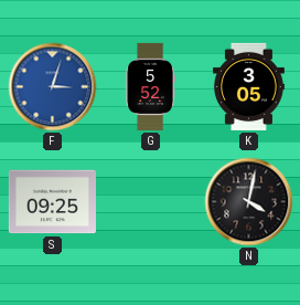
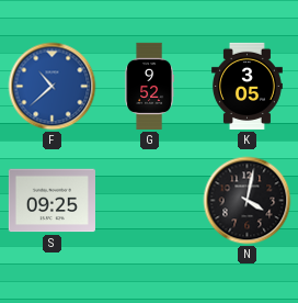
F: 3:03 -> 10:38
G: 5:52 -> 9:52
